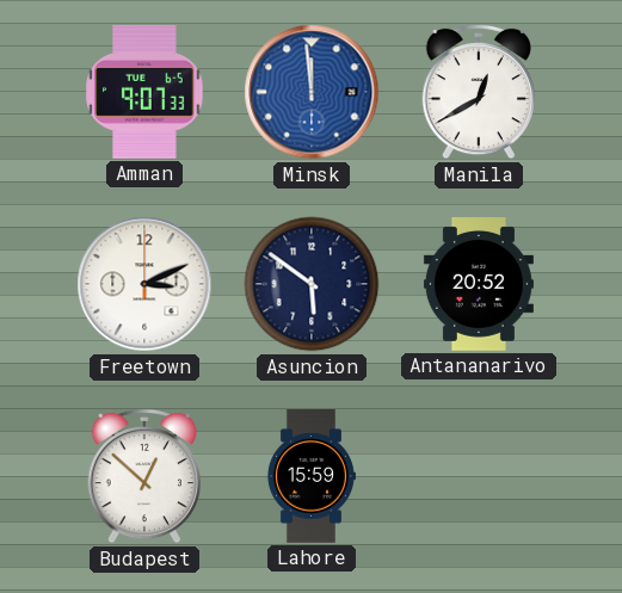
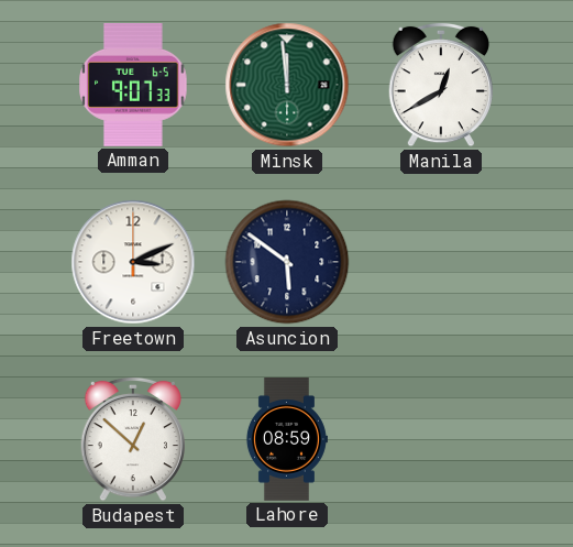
Minsk dial: blue -> green
Antananarivo: 20:52 -> none
Lahore: 15:59 -> 08:59
